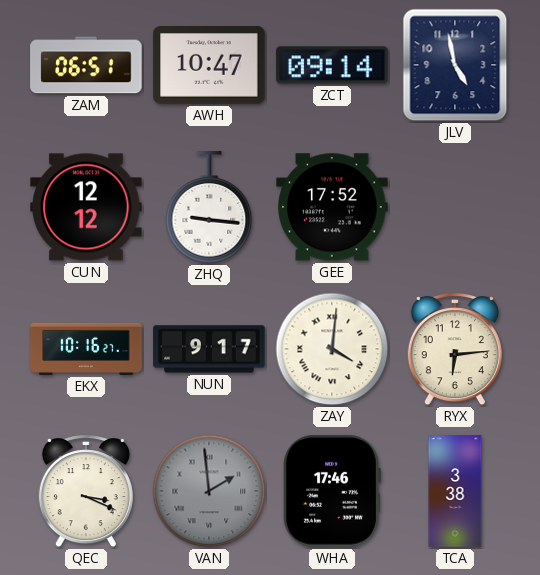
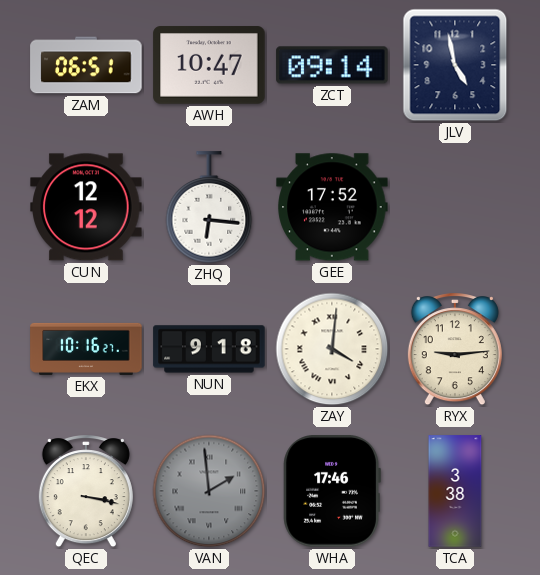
ZHQ: 9:16 -> 6:16
NUN: 9:17 -> 9:18
RYX: 6:14 -> 9:14
QEC: 3:19 -> 3:17
